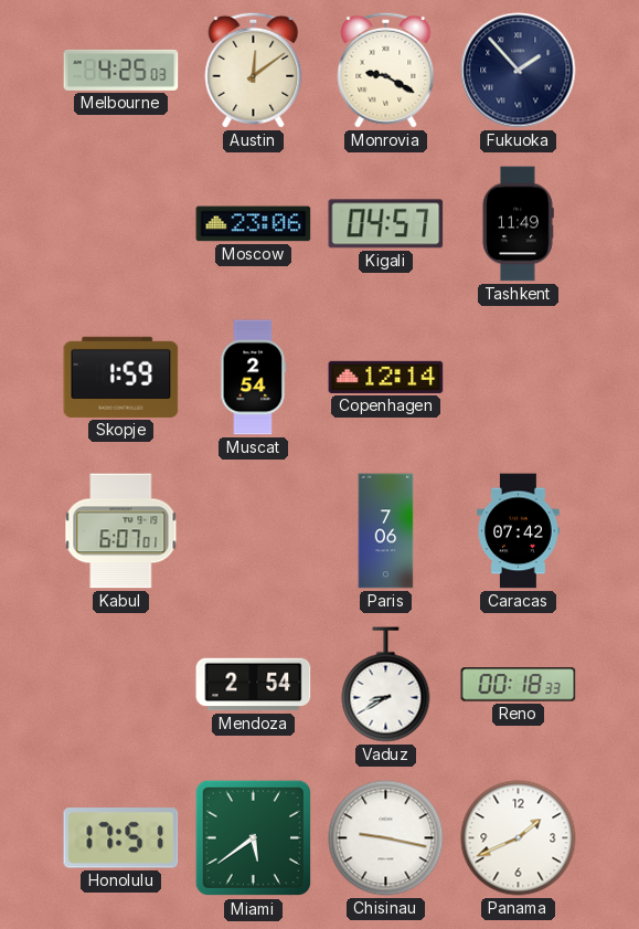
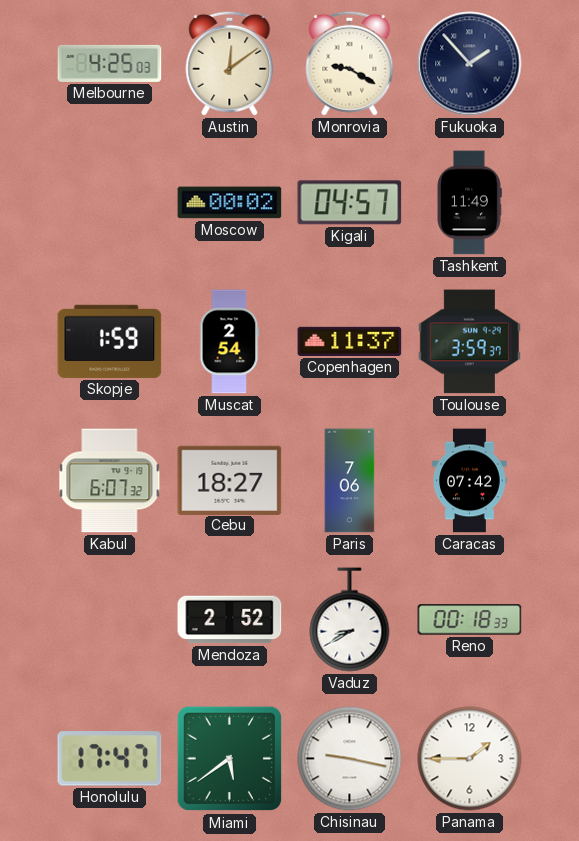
Moscow: 23:06 -> 00:02
Copenhagen: 12:14 -> 11:37
Toulouse: none -> 3:59
Kabul: 6:07:01 -> 6:07:32
Cebu: none -> 18:27
Mendoza: 2:54 -> 2:52
Honolulu: 17:51 -> 17:47
Panama: 1:41 -> 1:45
